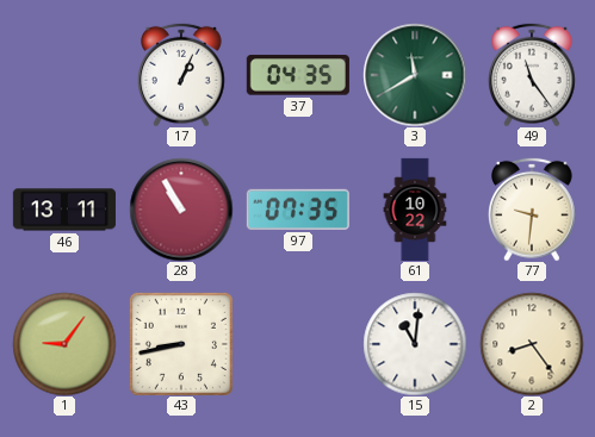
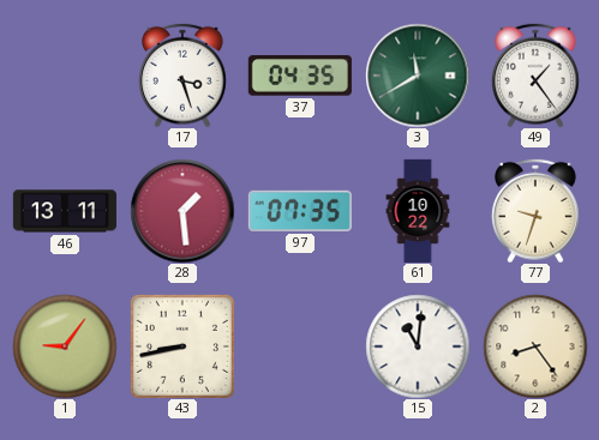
17: 1:04 -> 3:27
49: 11:24 -> 1:24
28: 10:55 -> 1:29
77: 9:31 -> 9:33
